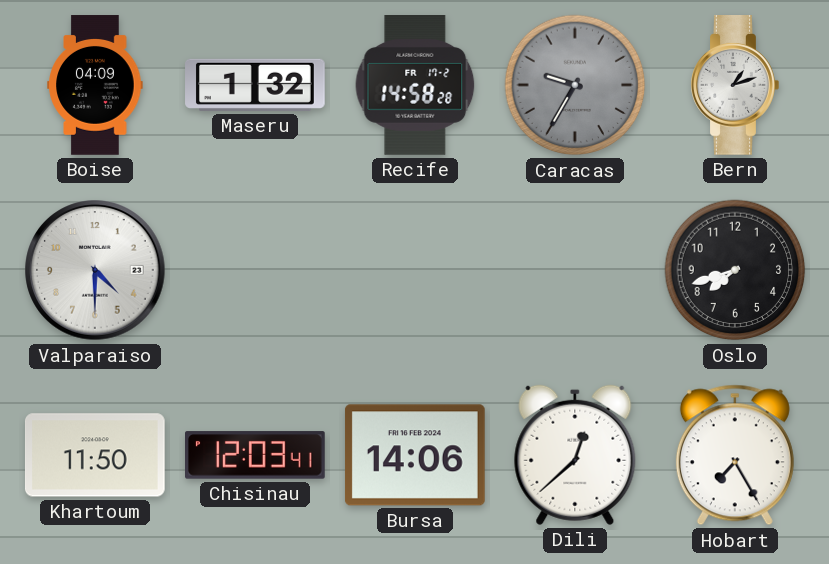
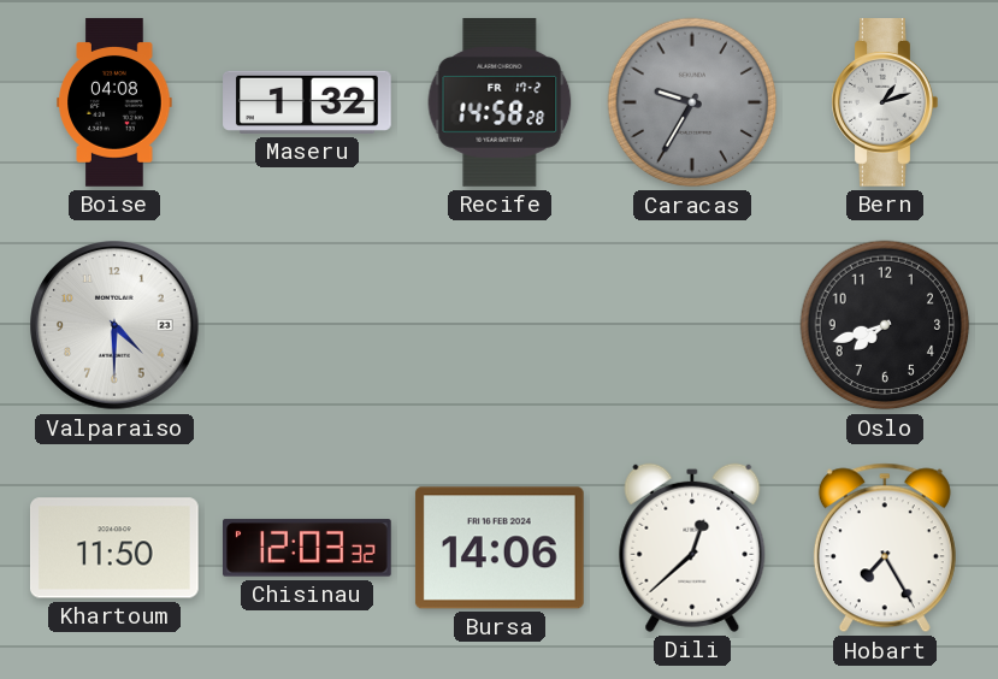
Boise: 04:09 -> 04:08
Chisinau: 12:03:41 -> 12:03:32
